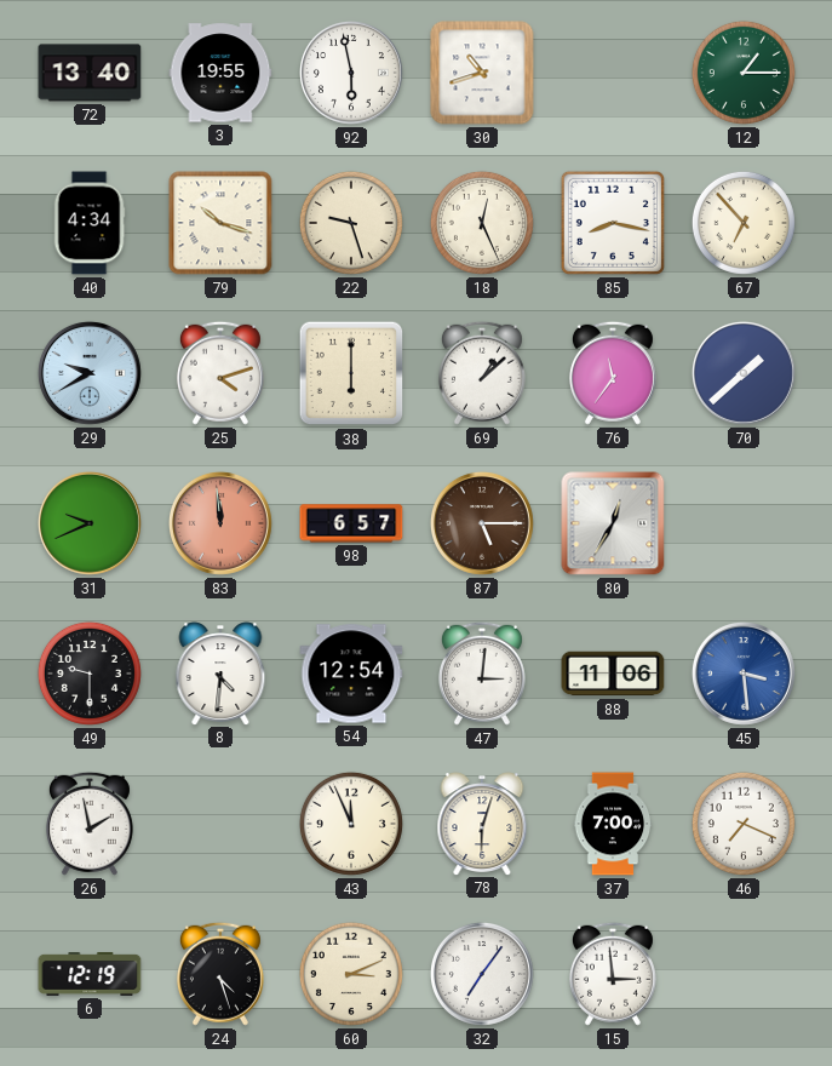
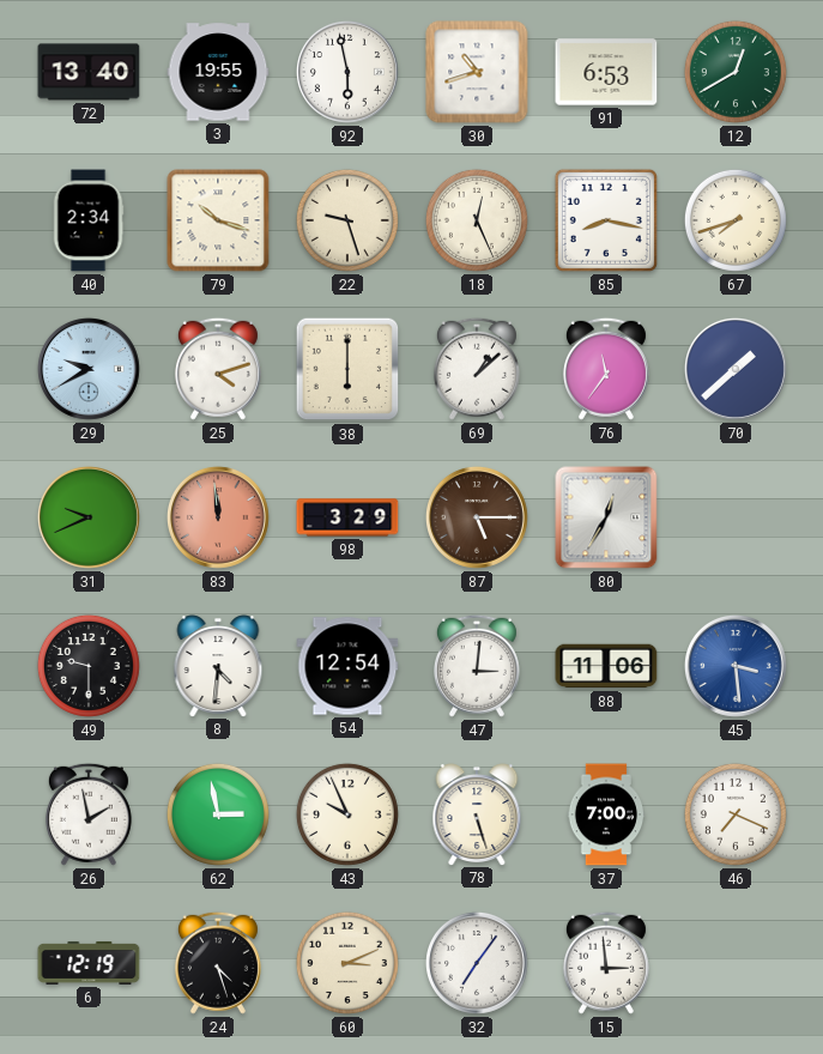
91: none -> 6:53
12: 1:15 -> 12:40
40: 4:34 -> 2:34
67: 6:53 -> 7:42
98: 6:57 -> 3:29
62: none -> 2:58
43: 11:56 -> 9:56
78: 6:03 -> 5:27
